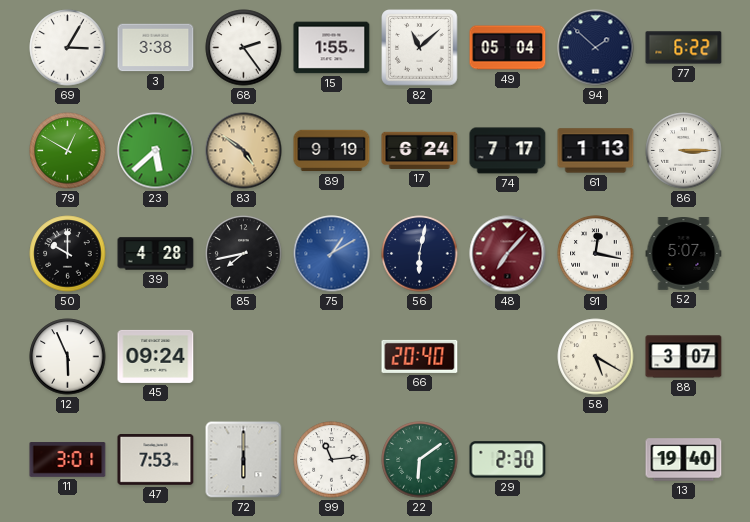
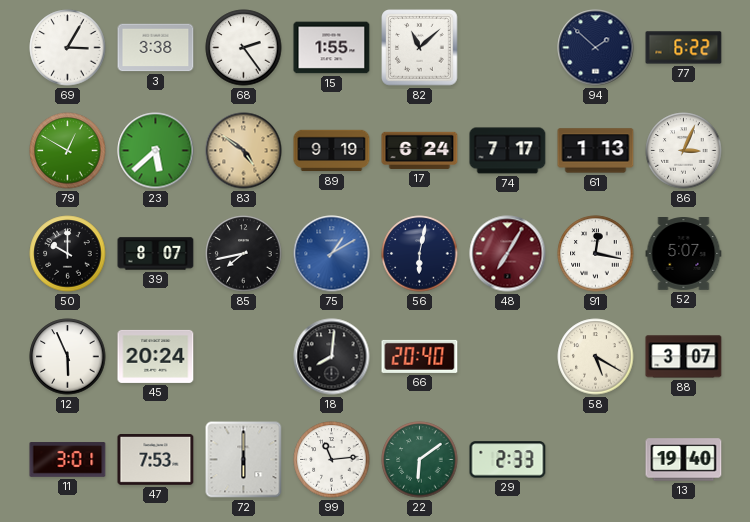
49: 05:04 -> none
86: 3:15 -> 3:04
39: 4:28 -> 8:07
48: 7:07 -> 7:05
45: 09:24 -> 20:24
18: none -> 8:01
29: 2:30 -> 2:33
